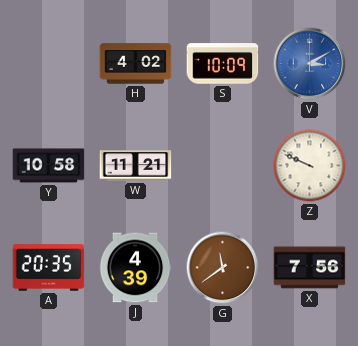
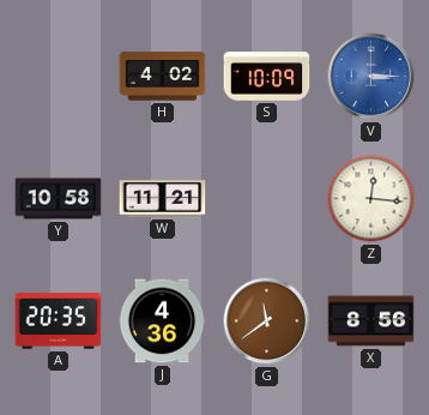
V: 3:10 -> 3:15
Z: 9:49 -> 12:16
J: 4:39 -> 4:36
X: 7:56 -> 8:56
